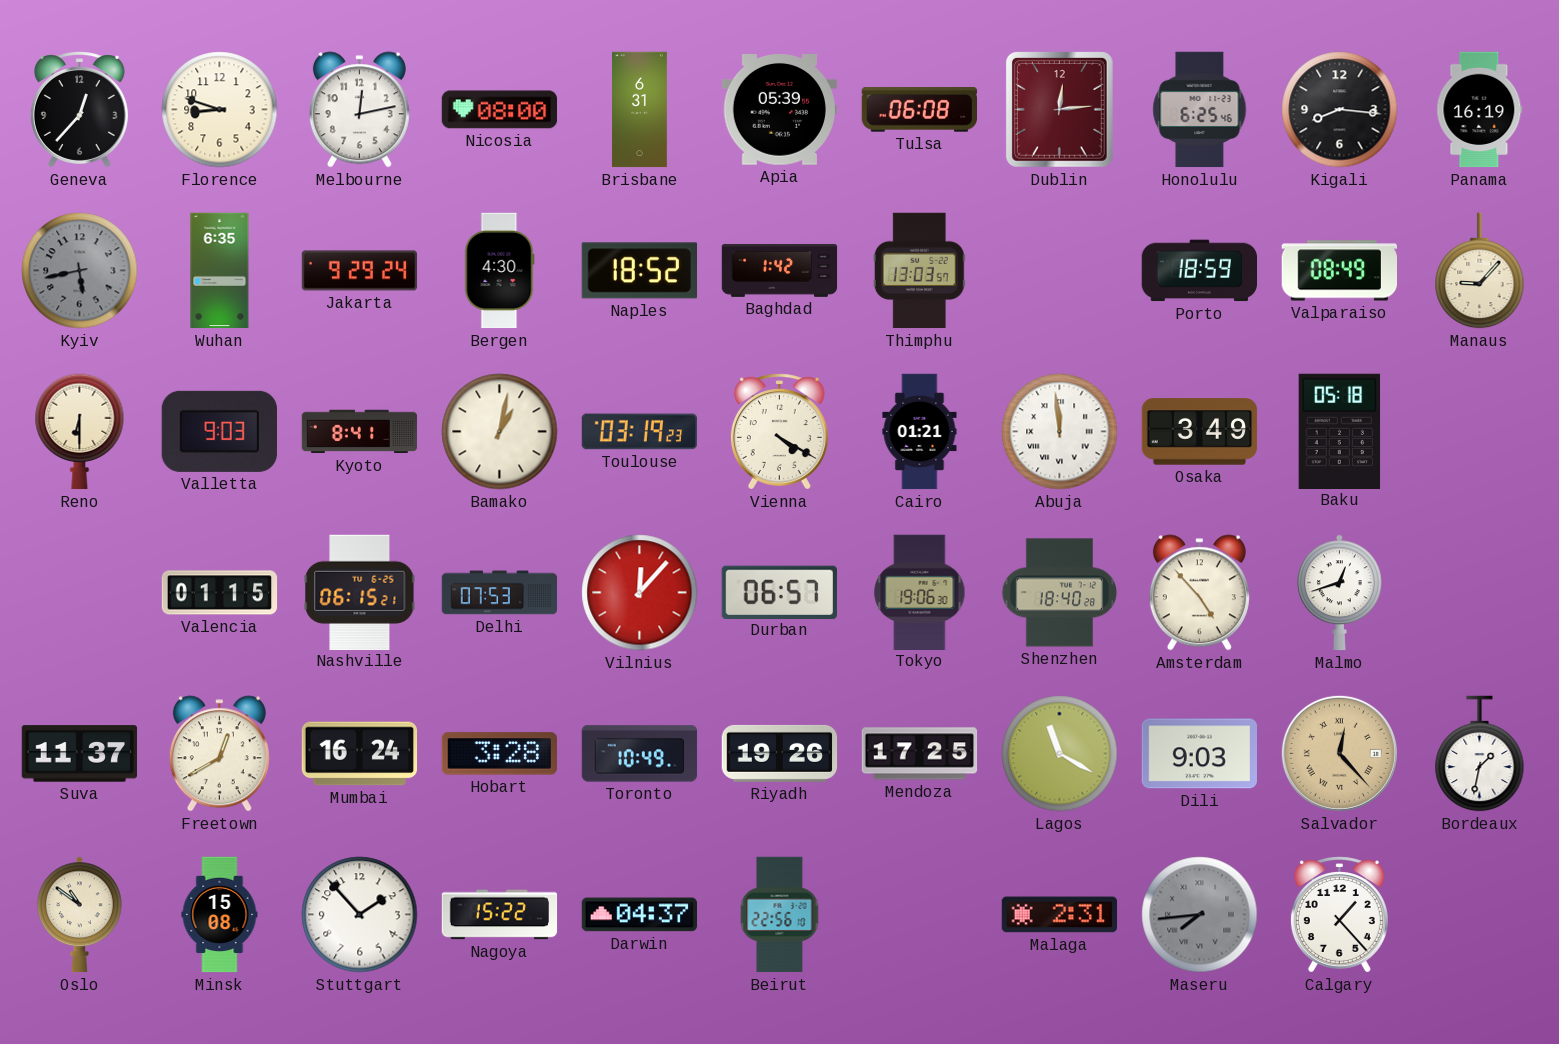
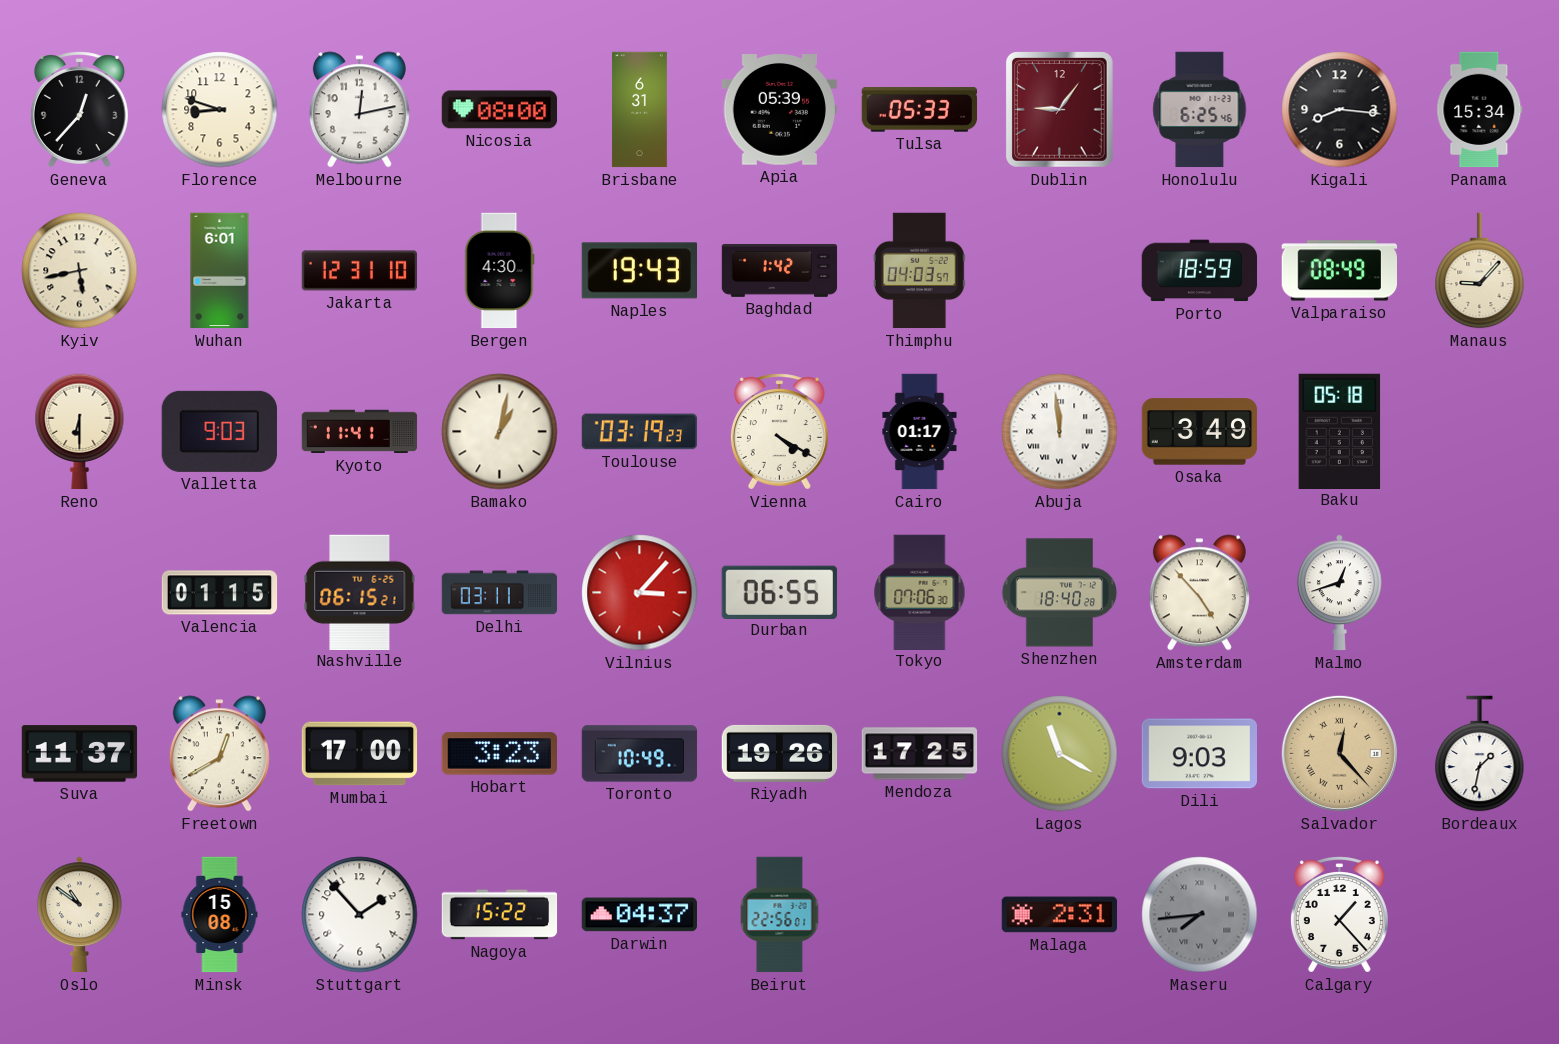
Tulsa: 06:08 -> 05:33
Dublin: 12:14 -> 9:06
Panama: 16:19 -> 15:34
Kyiv dial: grey -> cream
Wuhan: 6:35 -> 6:01
Jakarta: 9:29 -> 12:31
Naples: 18:52 -> 19:43
Thimphu: 13:03 -> 04:03
Kyoto: 8:41 -> 11:41
Cairo: 01:21 -> 01:17
Delhi: 07:53 -> 03:11
Vilnius: 12:07 -> 3:07
Durban: 06:57 -> 06:55
Tokyo: 19:06 -> 07:06
Mumbai: 16:24 -> 17:00
Hobart: 3:28 -> 3:23
Beirut: 22:56:10 -> 22:56:01
